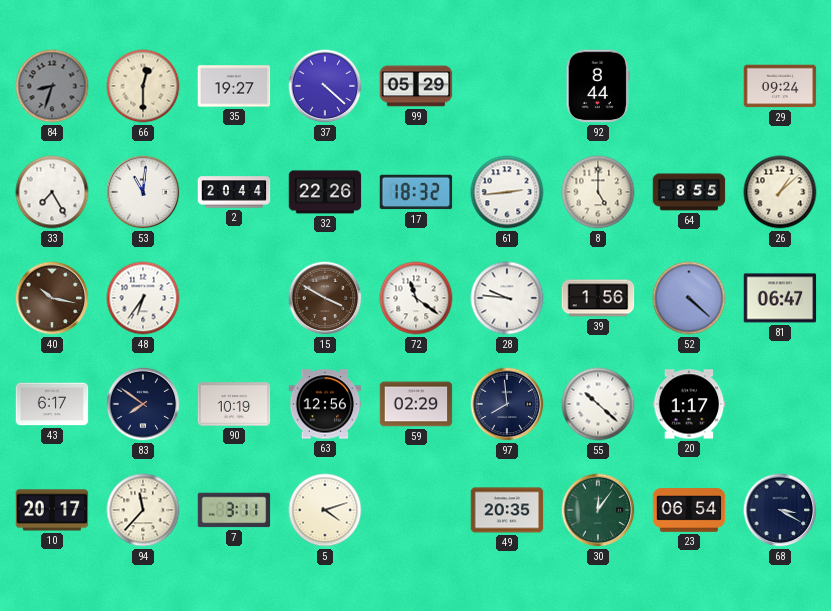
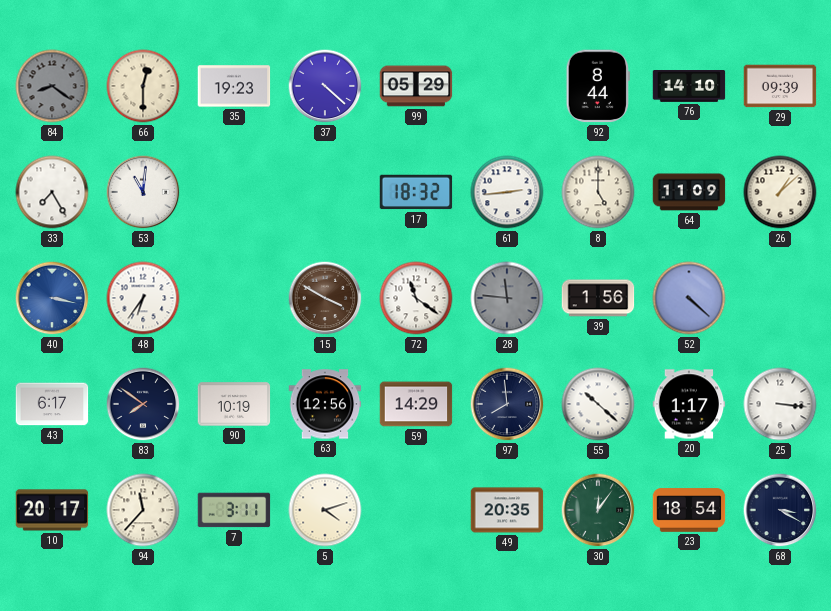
84: 8:33 -> 8:21
35: 19:27 -> 19:23
76: none -> 14:10
29: 09:24 -> 09:39
2: 20:44 -> none
32: 22:26 -> none
64: 8:55 -> 11:09
40: 10:17 -> 3:17
40 dial: brown -> blue
28: 9:46 -> 11:46
28 dial: white -> grey
81: 06:47 -> none
59: 02:29 -> 14:29
25: none -> 3:16
23: 06:54 -> 18:54
